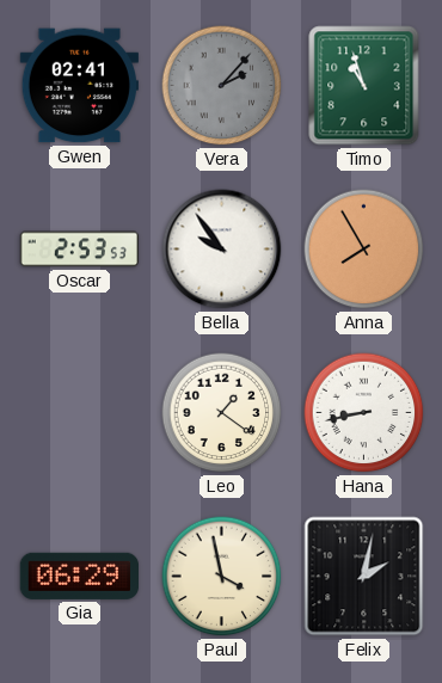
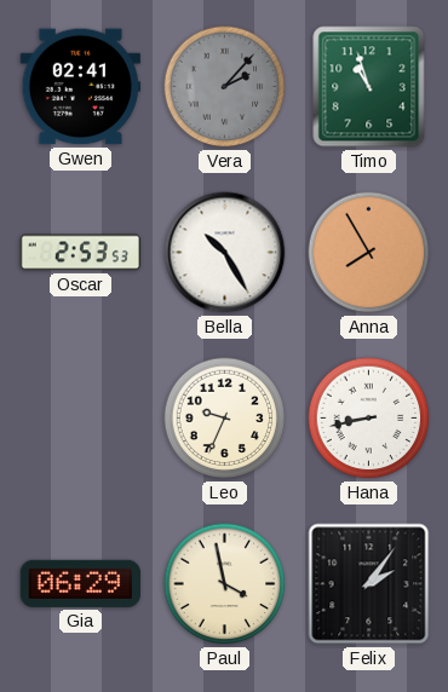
Bella: 9:54 -> 10:25
Leo: 1:21 -> 9:34
Felix: 2:02 -> 2:06
